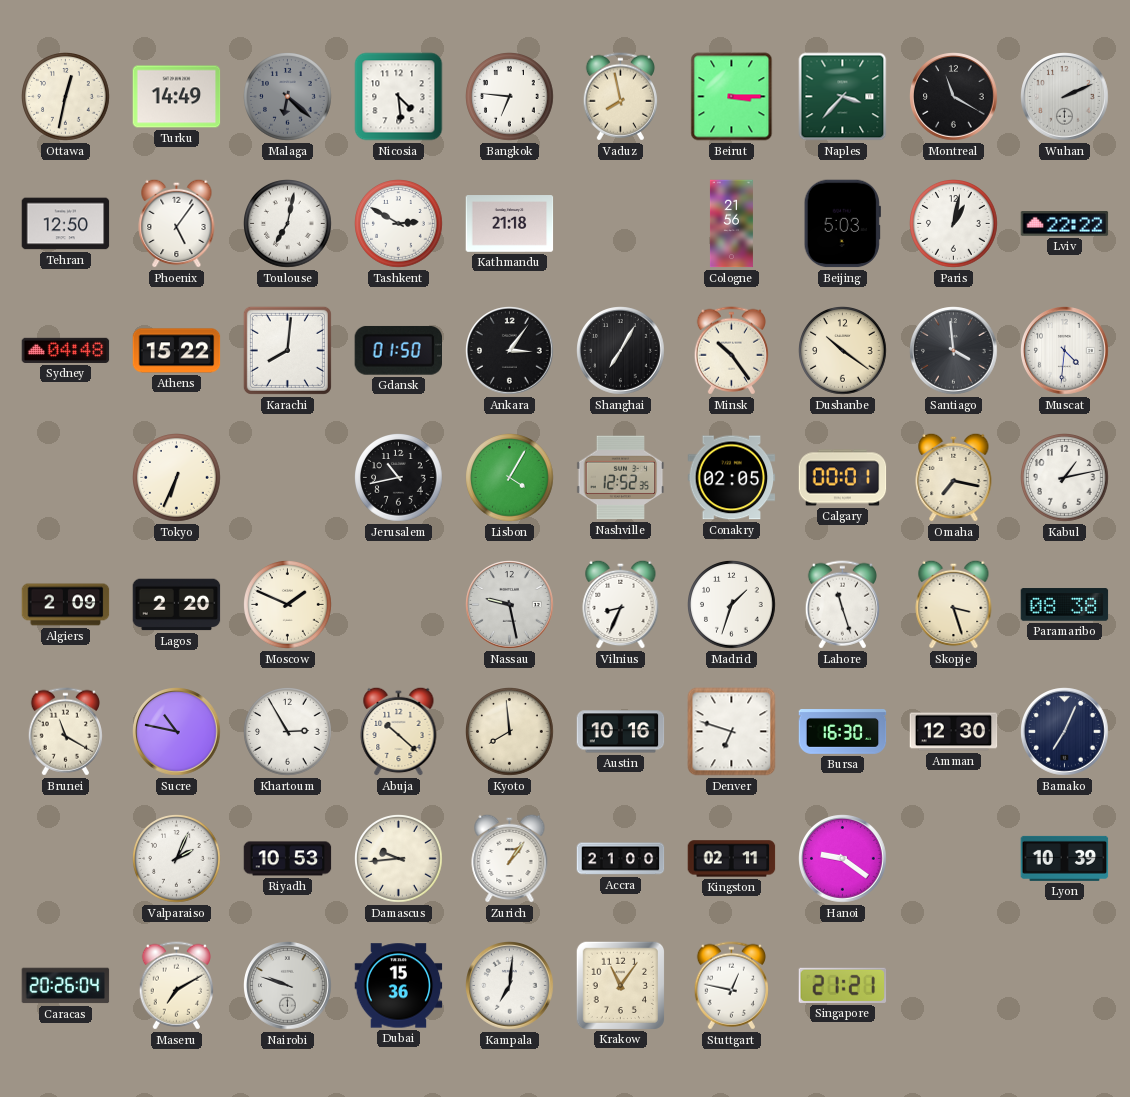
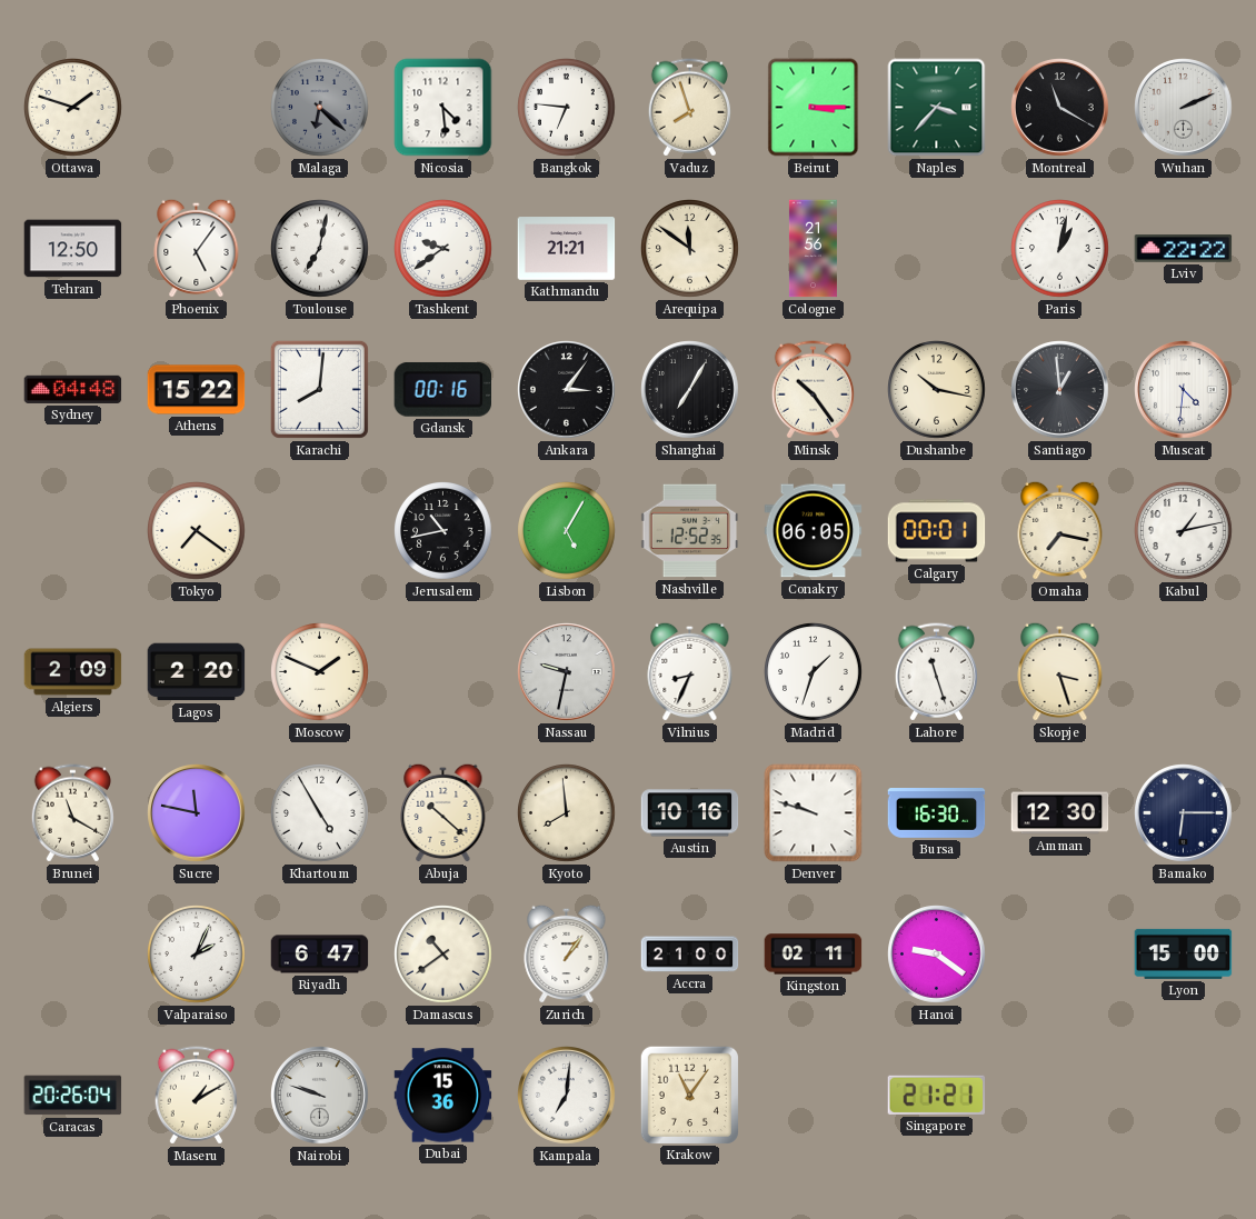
Ottawa: 12:32 -> 1:48
Turku: 14:49 -> none
Vaduz: 7:58 -> 7:57
Tashkent: 2:50 -> 9:39
Kathmandu: 21:18 -> 21:21
Arequipa: none -> 11:51
Beijing: 5:03 -> none
Gdansk: 01:50 -> 00:16
Dushanbe: 10:21 -> 10:17
Santiago: 3:59 -> 12:59
Tokyo: 6:34 -> 7:21
Lisbon: 4:05 -> 5:05
Conakry: 02:05 -> 06:05
Nassau: 9:28 -> 9:32
Paramaribo: 08:38 -> none
Sucre: 10:47 -> 11:47
Khartoum: 2:55 -> 4:55
Denver: 6:48 -> 9:48
Bamako: 7:04 -> 6:15
Riyadh: 10:53 -> 6:47
Damascus: 9:44 -> 10:39
Lyon: 10:39 -> 15:00
Maseru: 7:10 -> 1:10
Stuttgart: 12:47 -> none
